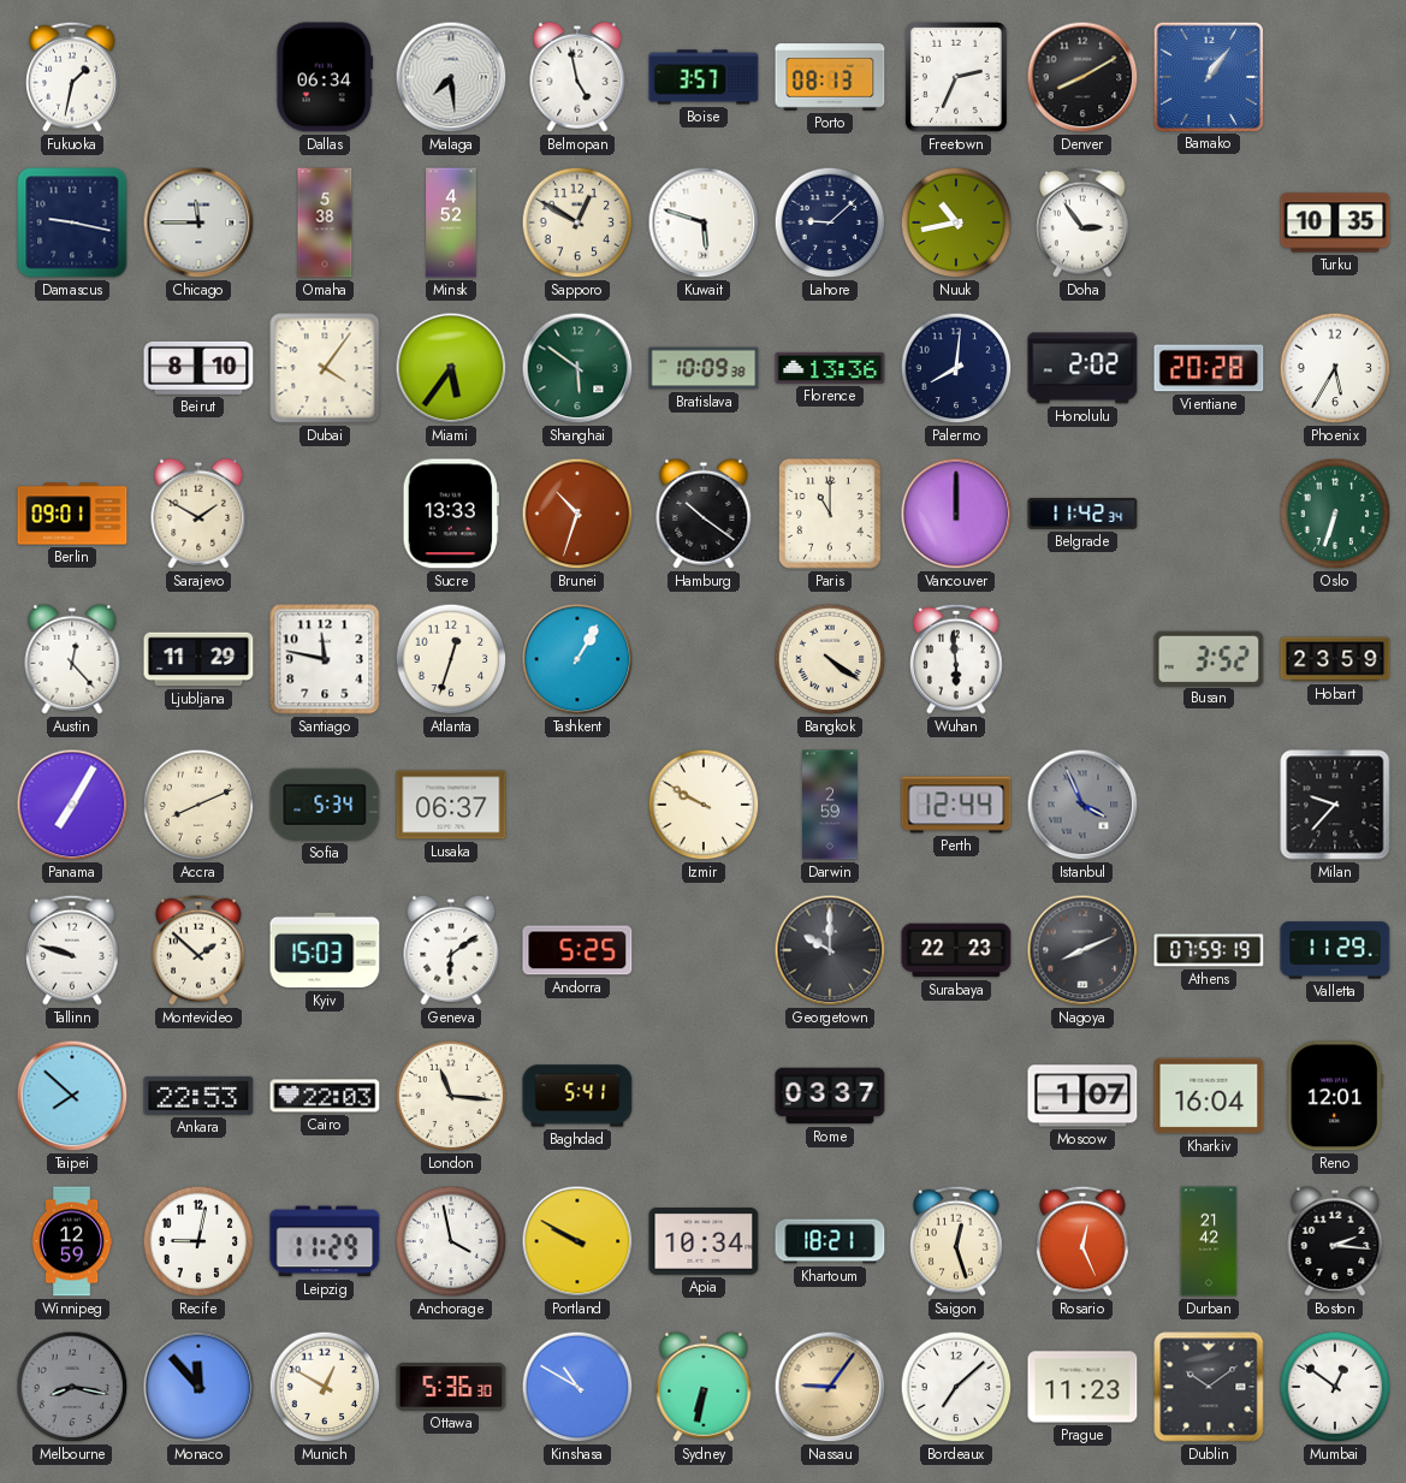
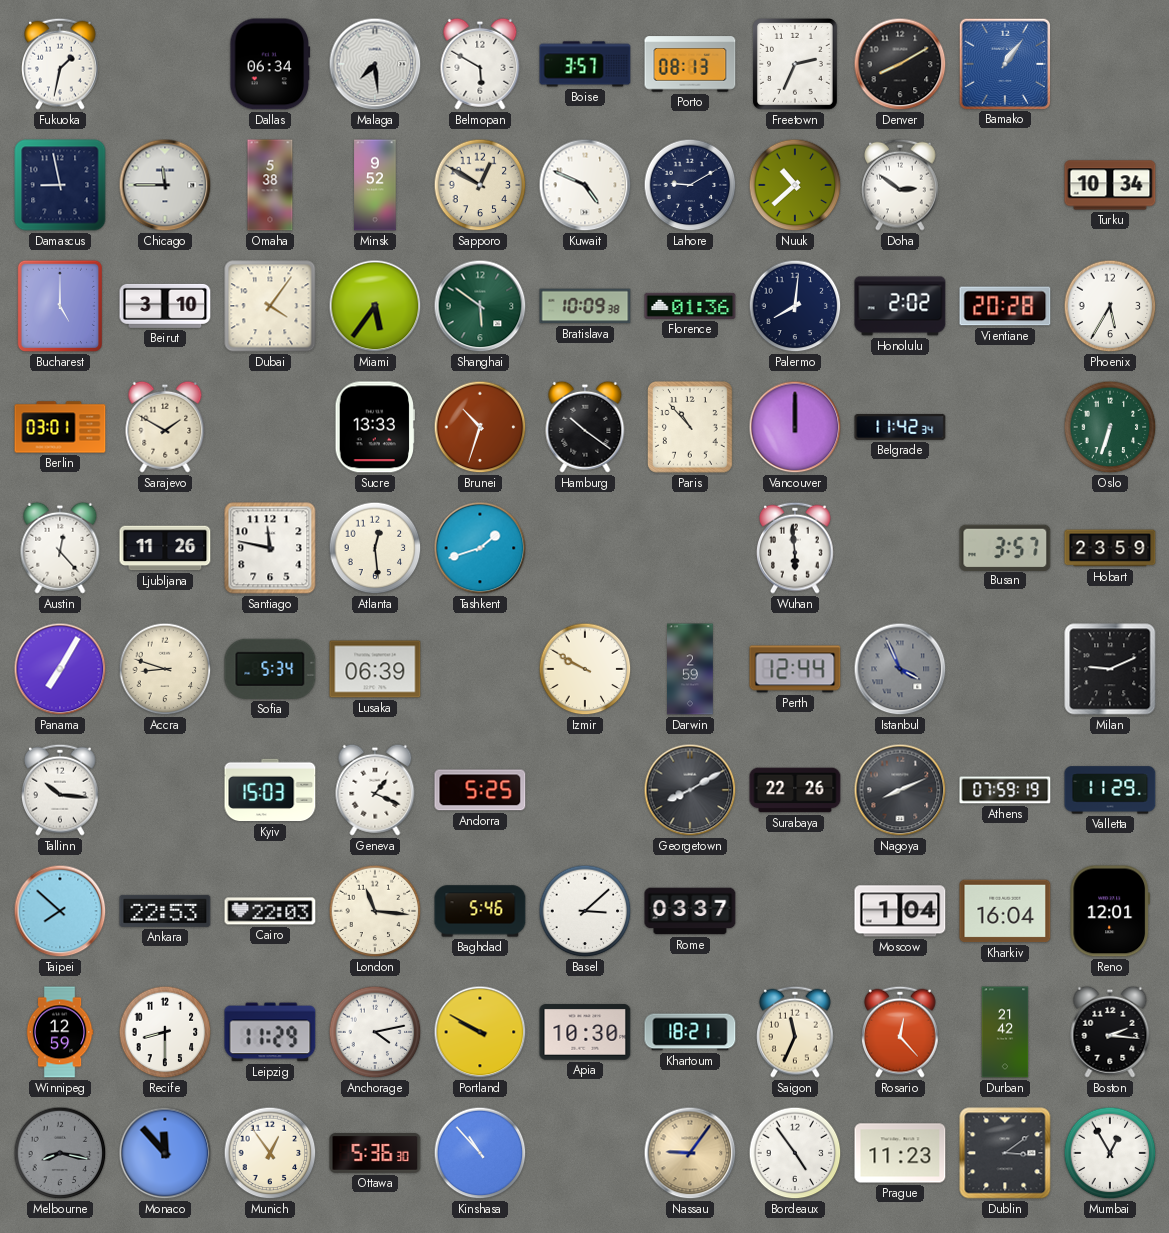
Belmopan: 4:58 -> 5:50
Damascus: 9:17 -> 8:58
Minsk: 4:52 -> 9:52
Kuwait: 5:48 -> 4:49
Lahore: 9:08 -> 9:10
Nuuk: 10:43 -> 10:38
Doha: 2:54 -> 2:51
Turku: 10:35 -> 10:34
Bucharest: none -> 5:00
Beirut: 8:10 -> 3:10
Florence: 13:36 -> 01:36
Berlin: 09:01 -> 03:01
Paris: 11:00 -> 10:53
Ljubljana: 11:29 -> 11:26
Atlanta: 12:33 -> 12:29
Tashkent: 1:05 -> 1:42
Bangkok: 4:21 -> none
Busan: 3:52 -> 3:57
Accra: 8:11 -> 8:48
Lusaka: 06:37 -> 06:39
Milan: 9:37 -> 9:11
Tallinn: 9:48 -> 10:16
Montevideo: 1:52 -> none
Geneva: 6:09 -> 1:19
Georgetown: 10:00 -> 8:10
Surabaya: 22:23 -> 22:26
Baghdad: 5:41 -> 5:46
Basel: none -> 3:08
Moscow: 1:07 -> 1:04
Recife: 9:02 -> 8:30
Anchorage: 3:58 -> 4:13
Apia: 10:34 -> 10:30
Saigon: 12:27 -> 11:34
Rosario: 12:26 -> 12:23
Munich: 12:50 -> 12:54
Kinshasa: 10:50 -> 10:53
Sydney: 6:32 -> none
Bordeaux: 7:08 -> 4:54
Dublin: 10:09 -> 3:09
Mumbai: 12:51 -> 12:55
